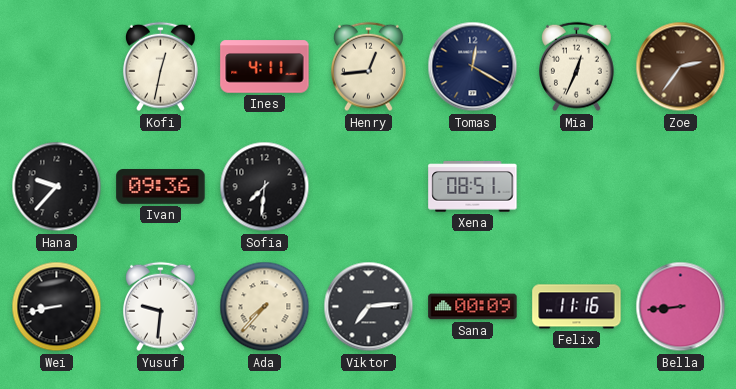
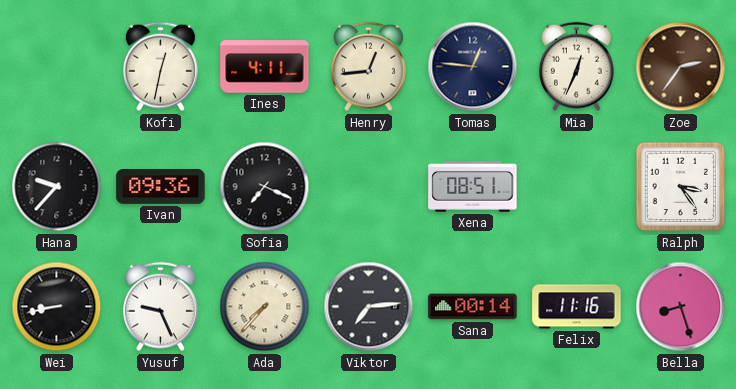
Tomas: 12:20 -> 12:46
Sofia: 7:31 -> 7:19
Ralph: none -> 3:24
Yusuf: 9:31 -> 9:26
Sana: 00:09 -> 00:14
Bella: 8:44 -> 8:27
